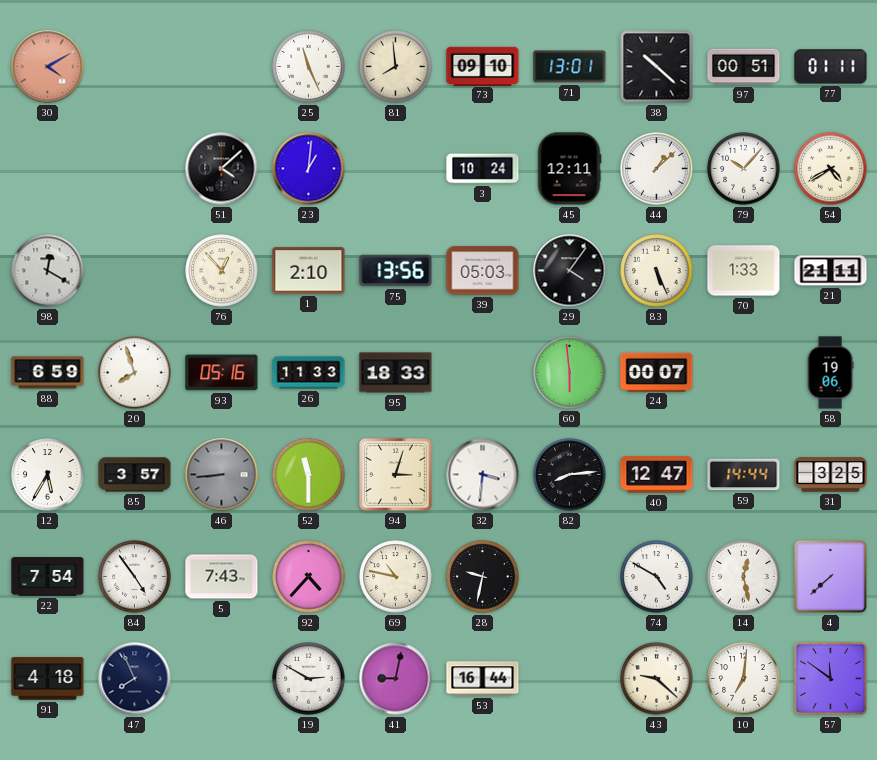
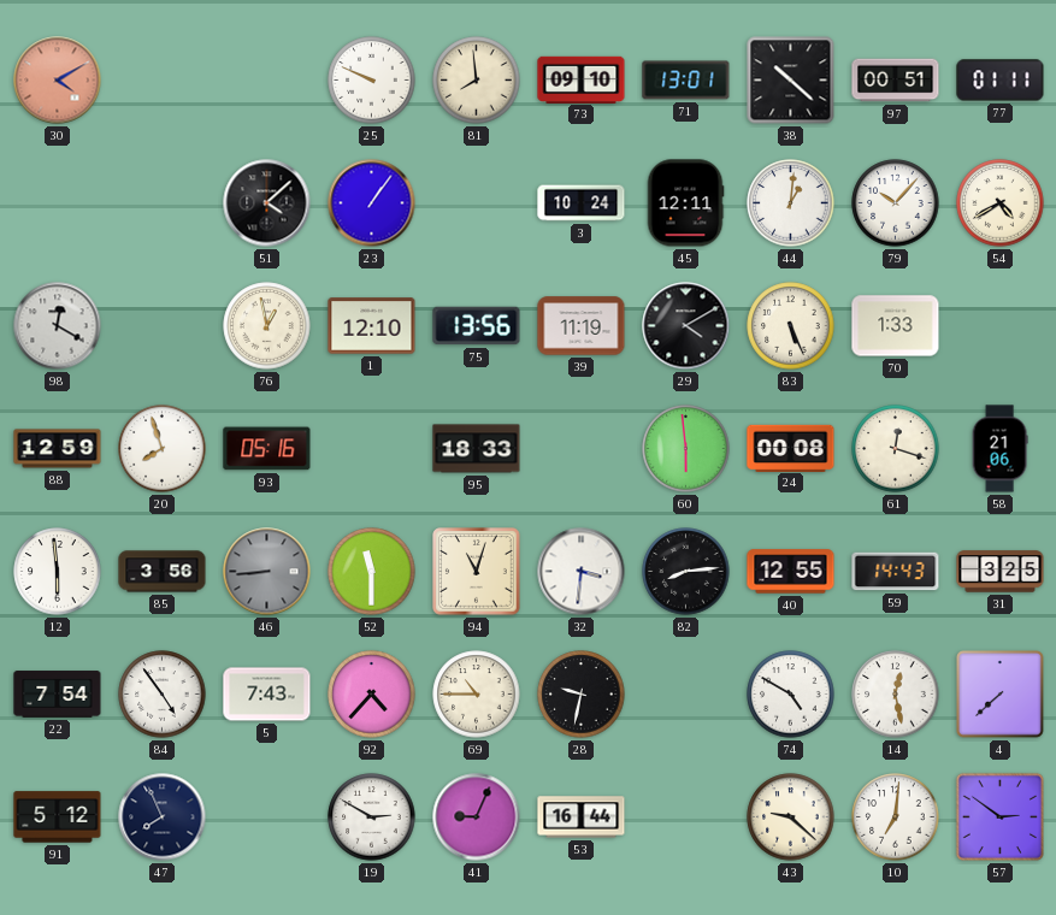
25: 11:26 -> 9:49
23: 1:01 -> 1:06
44: 1:08 -> 1:01
76: 12:53 -> 12:58
1: 2:10 -> 12:10
39: 05:03 -> 11:19
29: 4:06 -> 4:10
21: 21:11 -> none
88: 6:59 -> 12:59
26: 11:33 -> none
24: 00:07 -> 00:08
61: none -> 12:18
58: 19:06 -> 21:06
12: 5:35 -> 5:59
85: 3:57 -> 3:56
94: 3:03 -> 11:03
40: 12:47 -> 12:55
59: 14:44 -> 14:43
69: 10:47 -> 10:45
91: 4:18 -> 5:12
41: 9:02 -> 9:04
57: 11:51 -> 2:51
